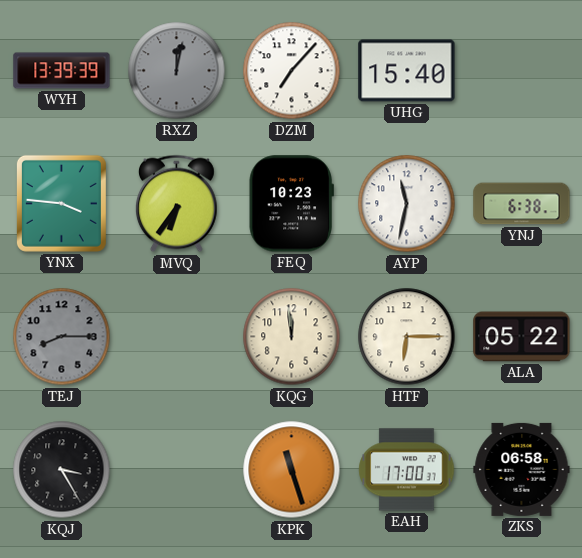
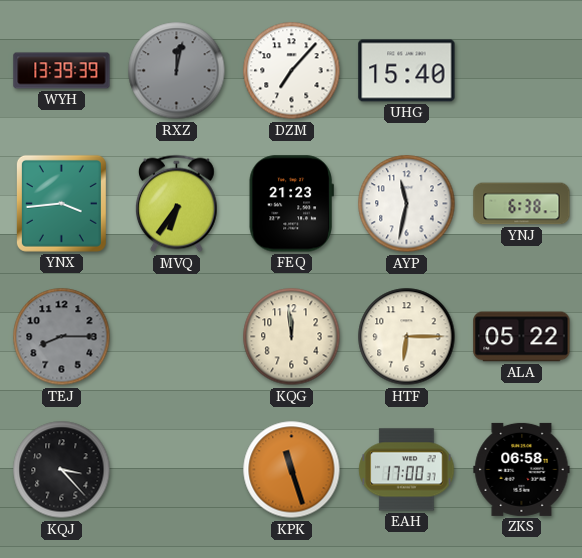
YNX: 3:46 -> 3:44
FEQ: 10:23 -> 21:23
KQJ: 3:25 -> 3:23
